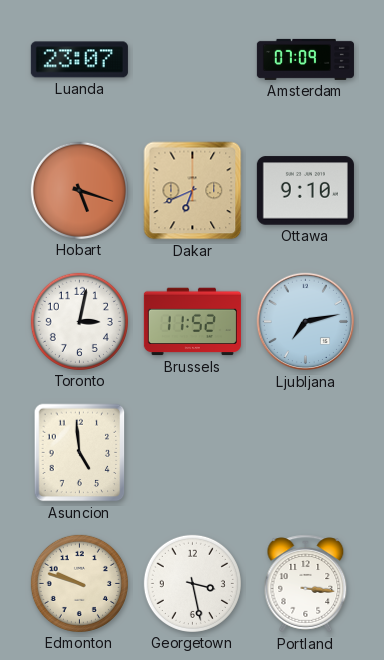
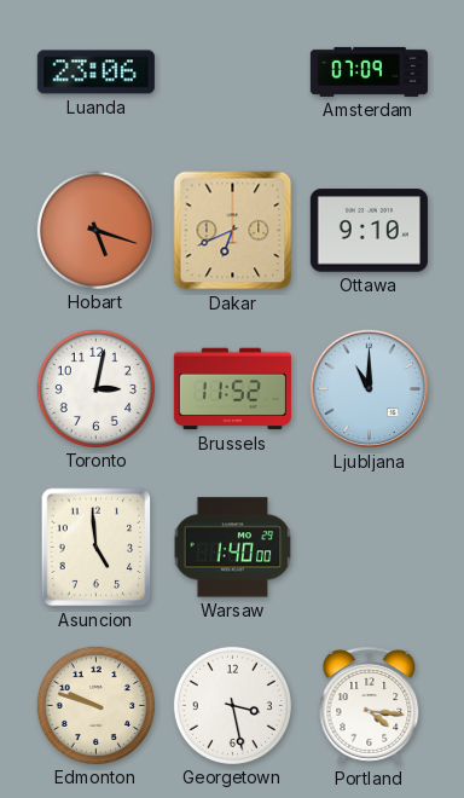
Luanda: 23:07 -> 23:06
Ljubljana: 7:13 -> 11:00
Warsaw: none -> 1:40
Portland: 3:16 -> 4:16
